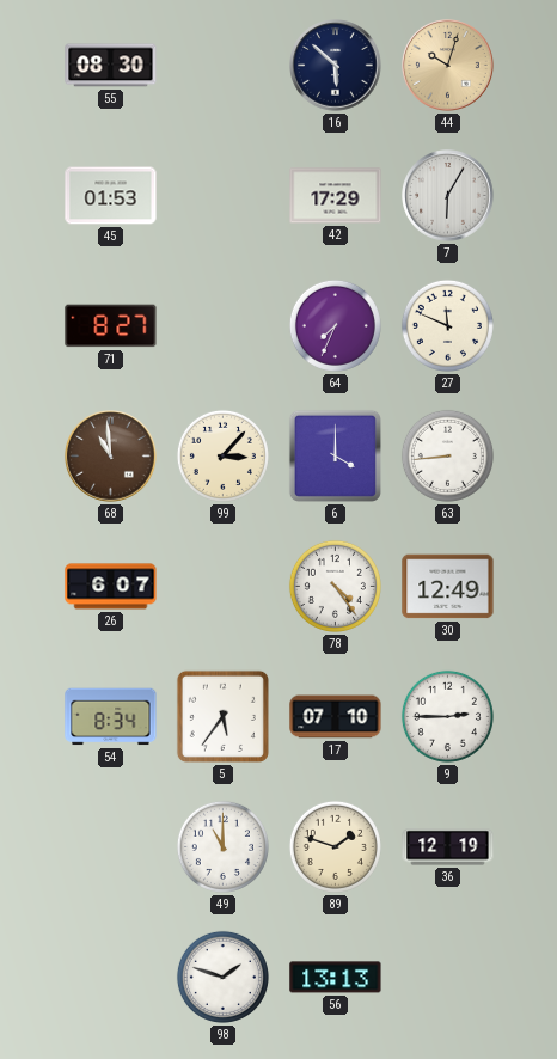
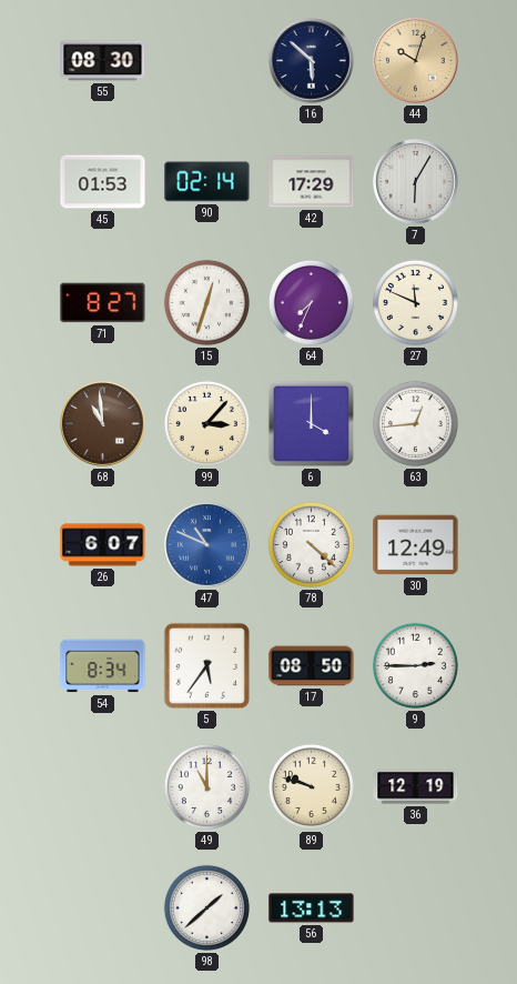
90: none -> 02:14
15: none -> 12:33
63: 8:44 -> 12:44
47: none -> 10:49
78: 4:24 -> 4:22
17: 07:10 -> 08:50
89: 1:48 -> 9:48
98: 1:48 -> 1:38
